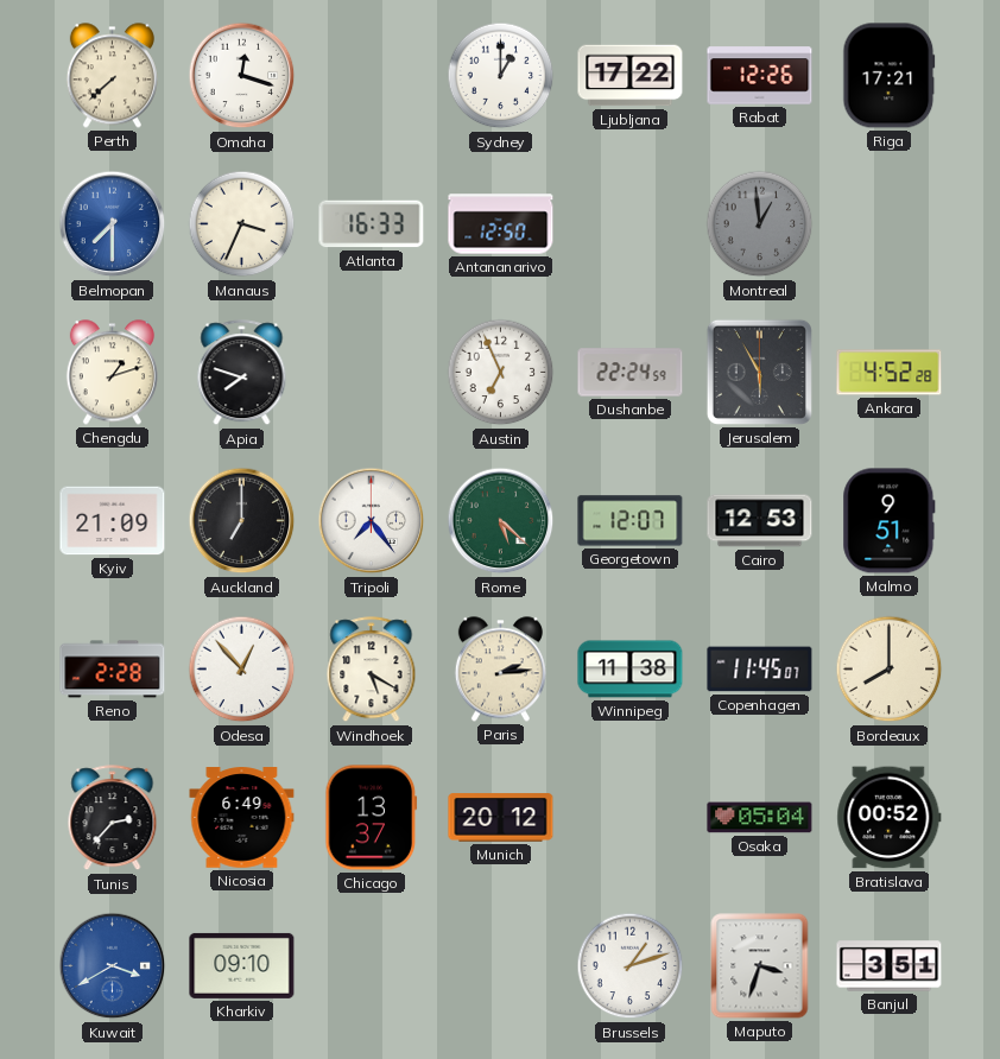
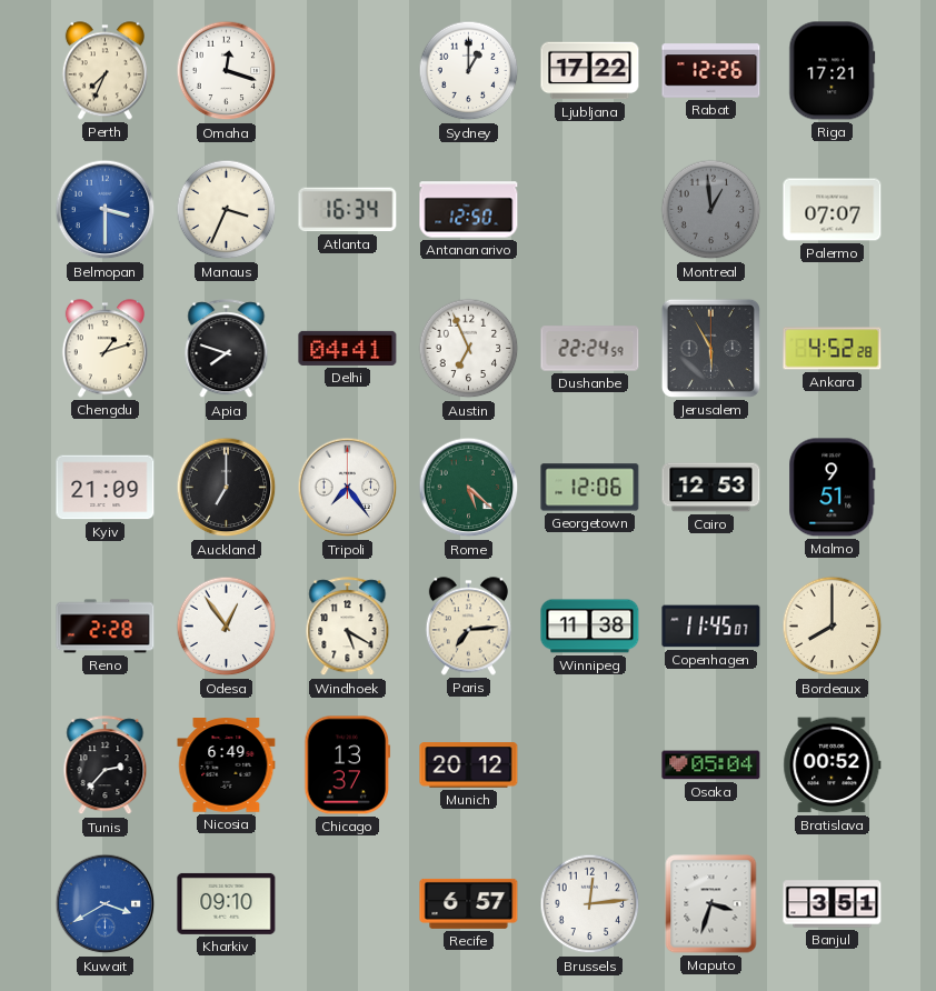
Perth: 7:38 -> 7:34
Belmopan: 7:30 -> 3:30
Atlanta: 16:33 -> 16:34
Palermo: none -> 07:07
Delhi: none -> 04:41
Georgetown: 12:07 -> 12:06
Odesa: 12:53 -> 12:54
Paris: 2:14 -> 7:14
Recife: none -> 6:57
Brussels: 1:12 -> 12:14
